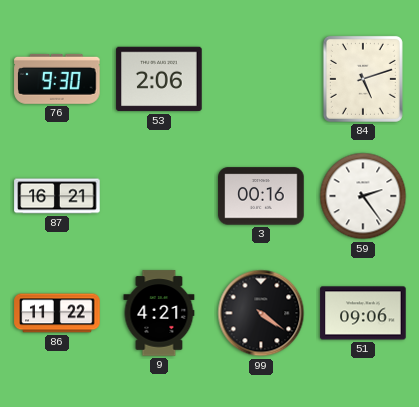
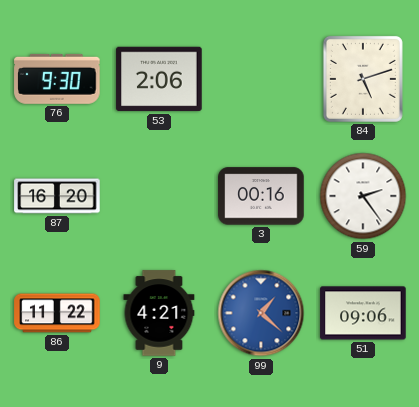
87: 16:21 -> 16:20
99: 4:21 -> 1:22
99 dial: black -> blue
